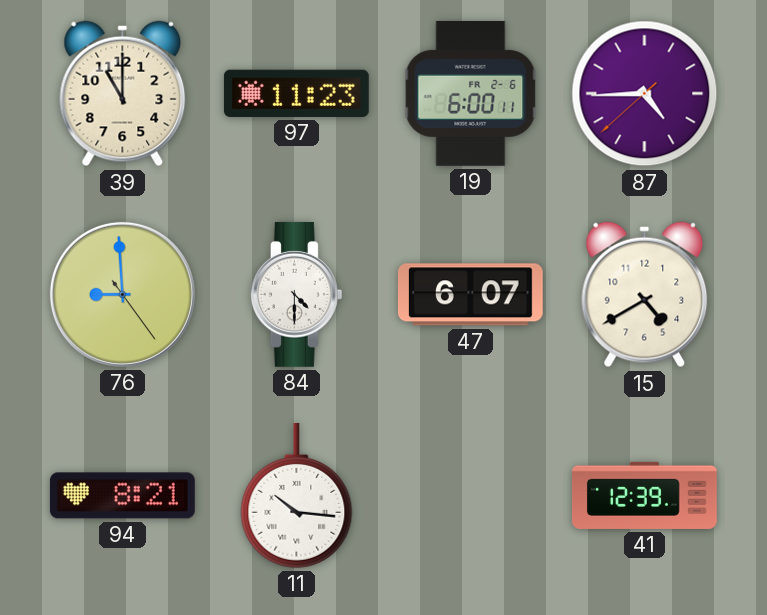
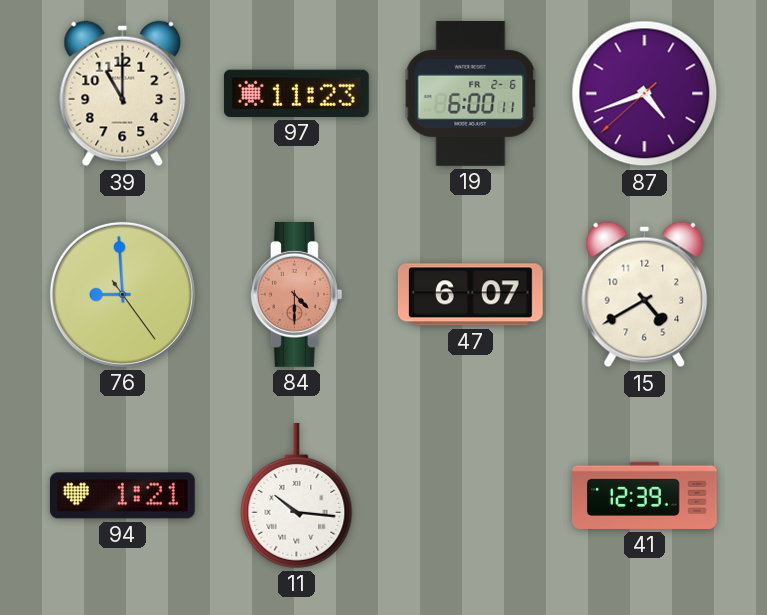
87: 4:44 -> 4:41
84 dial: white -> salmon
94: 8:21 -> 1:21
